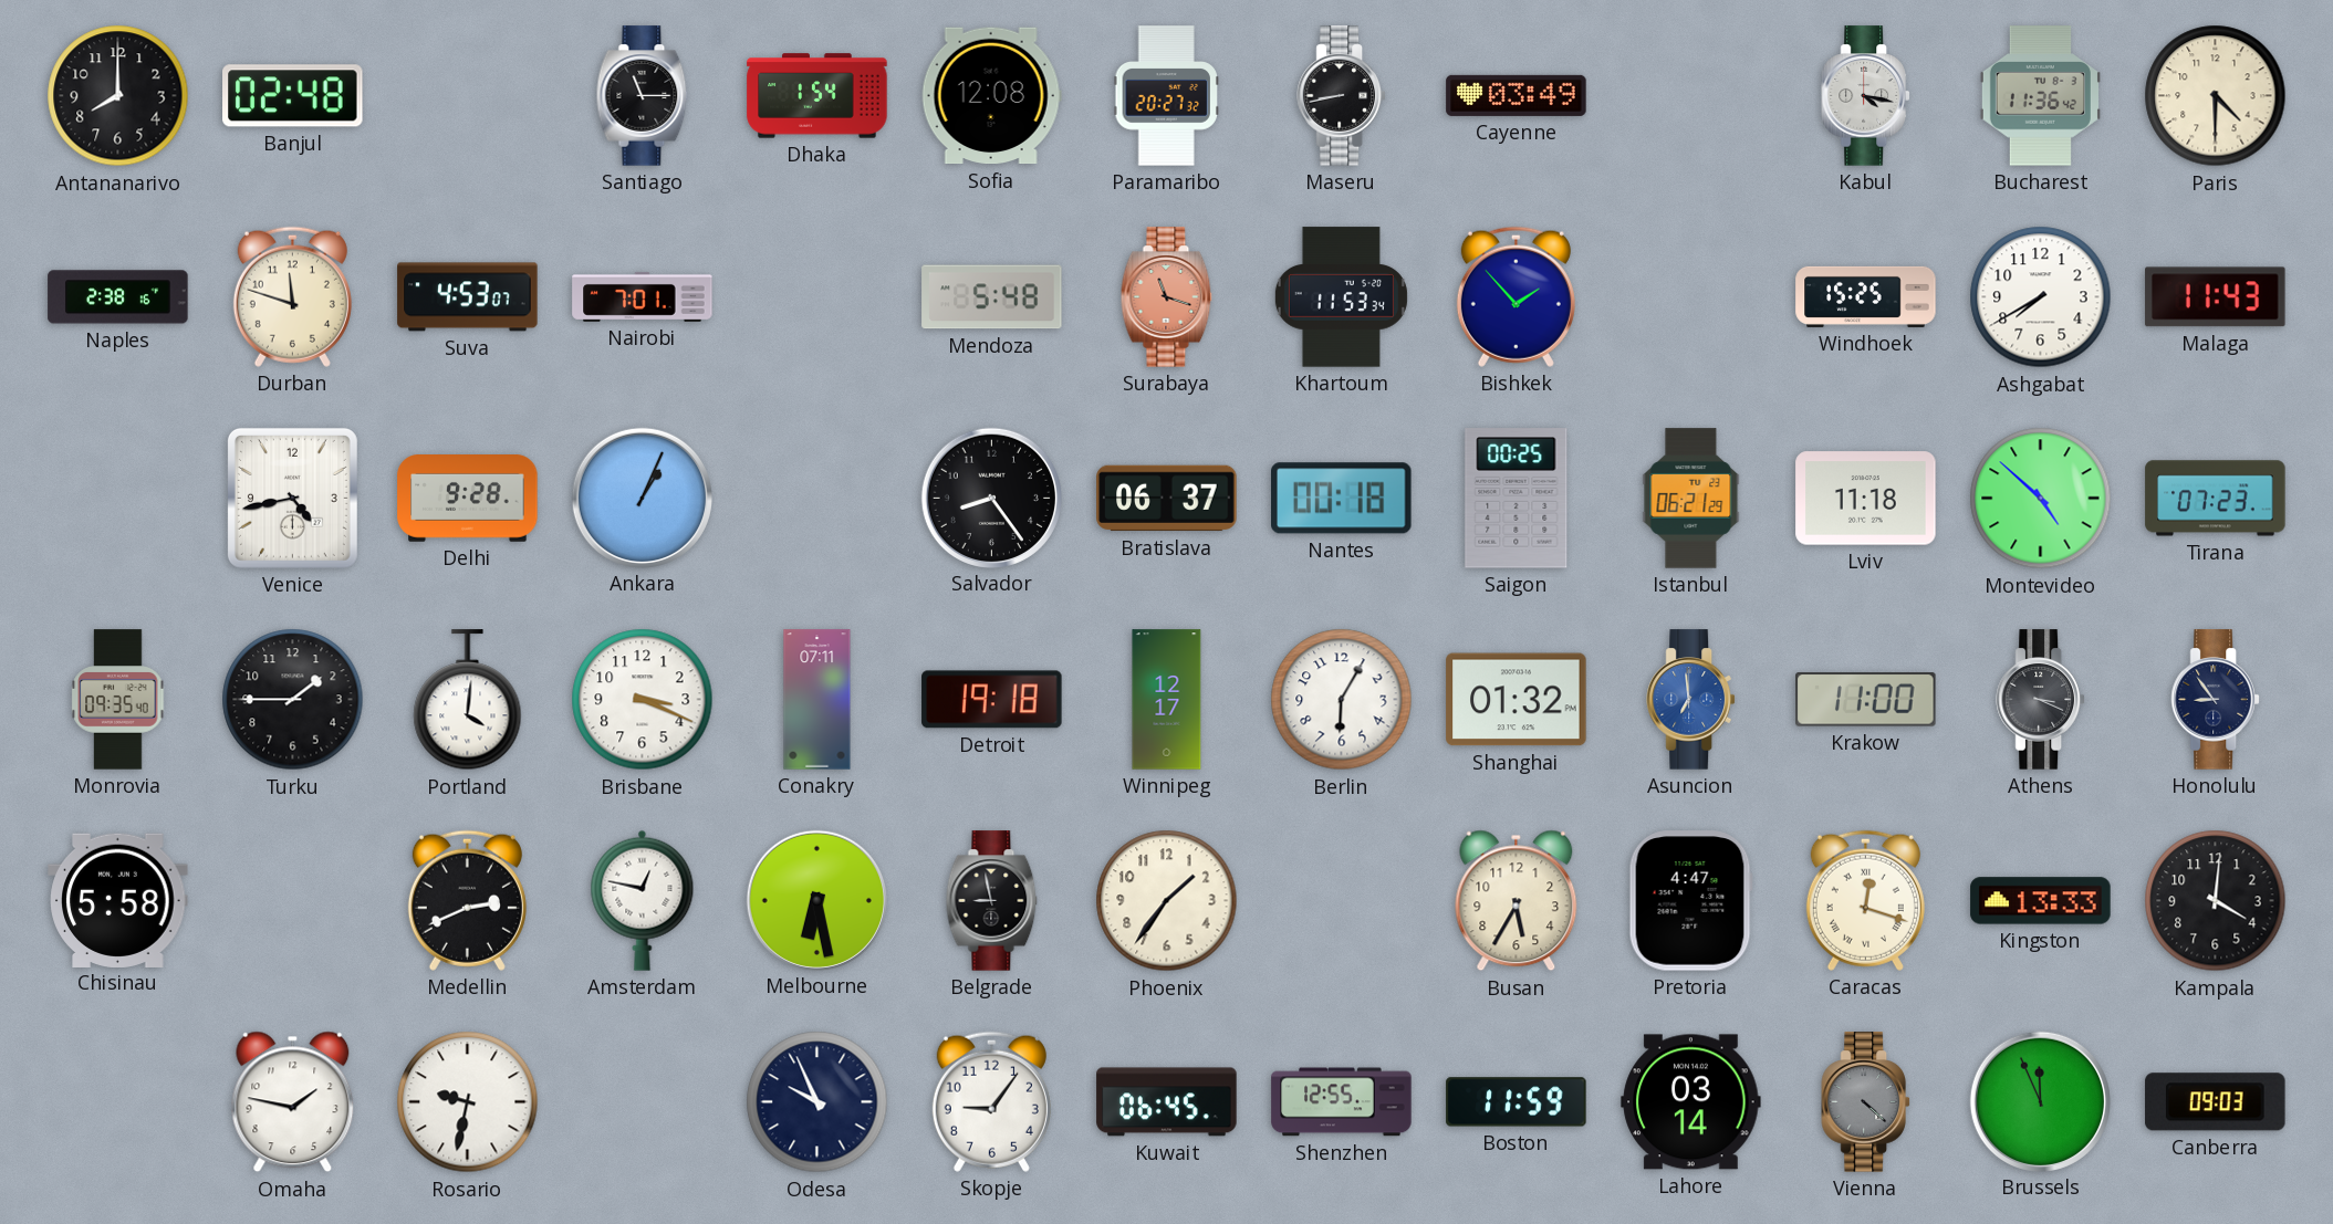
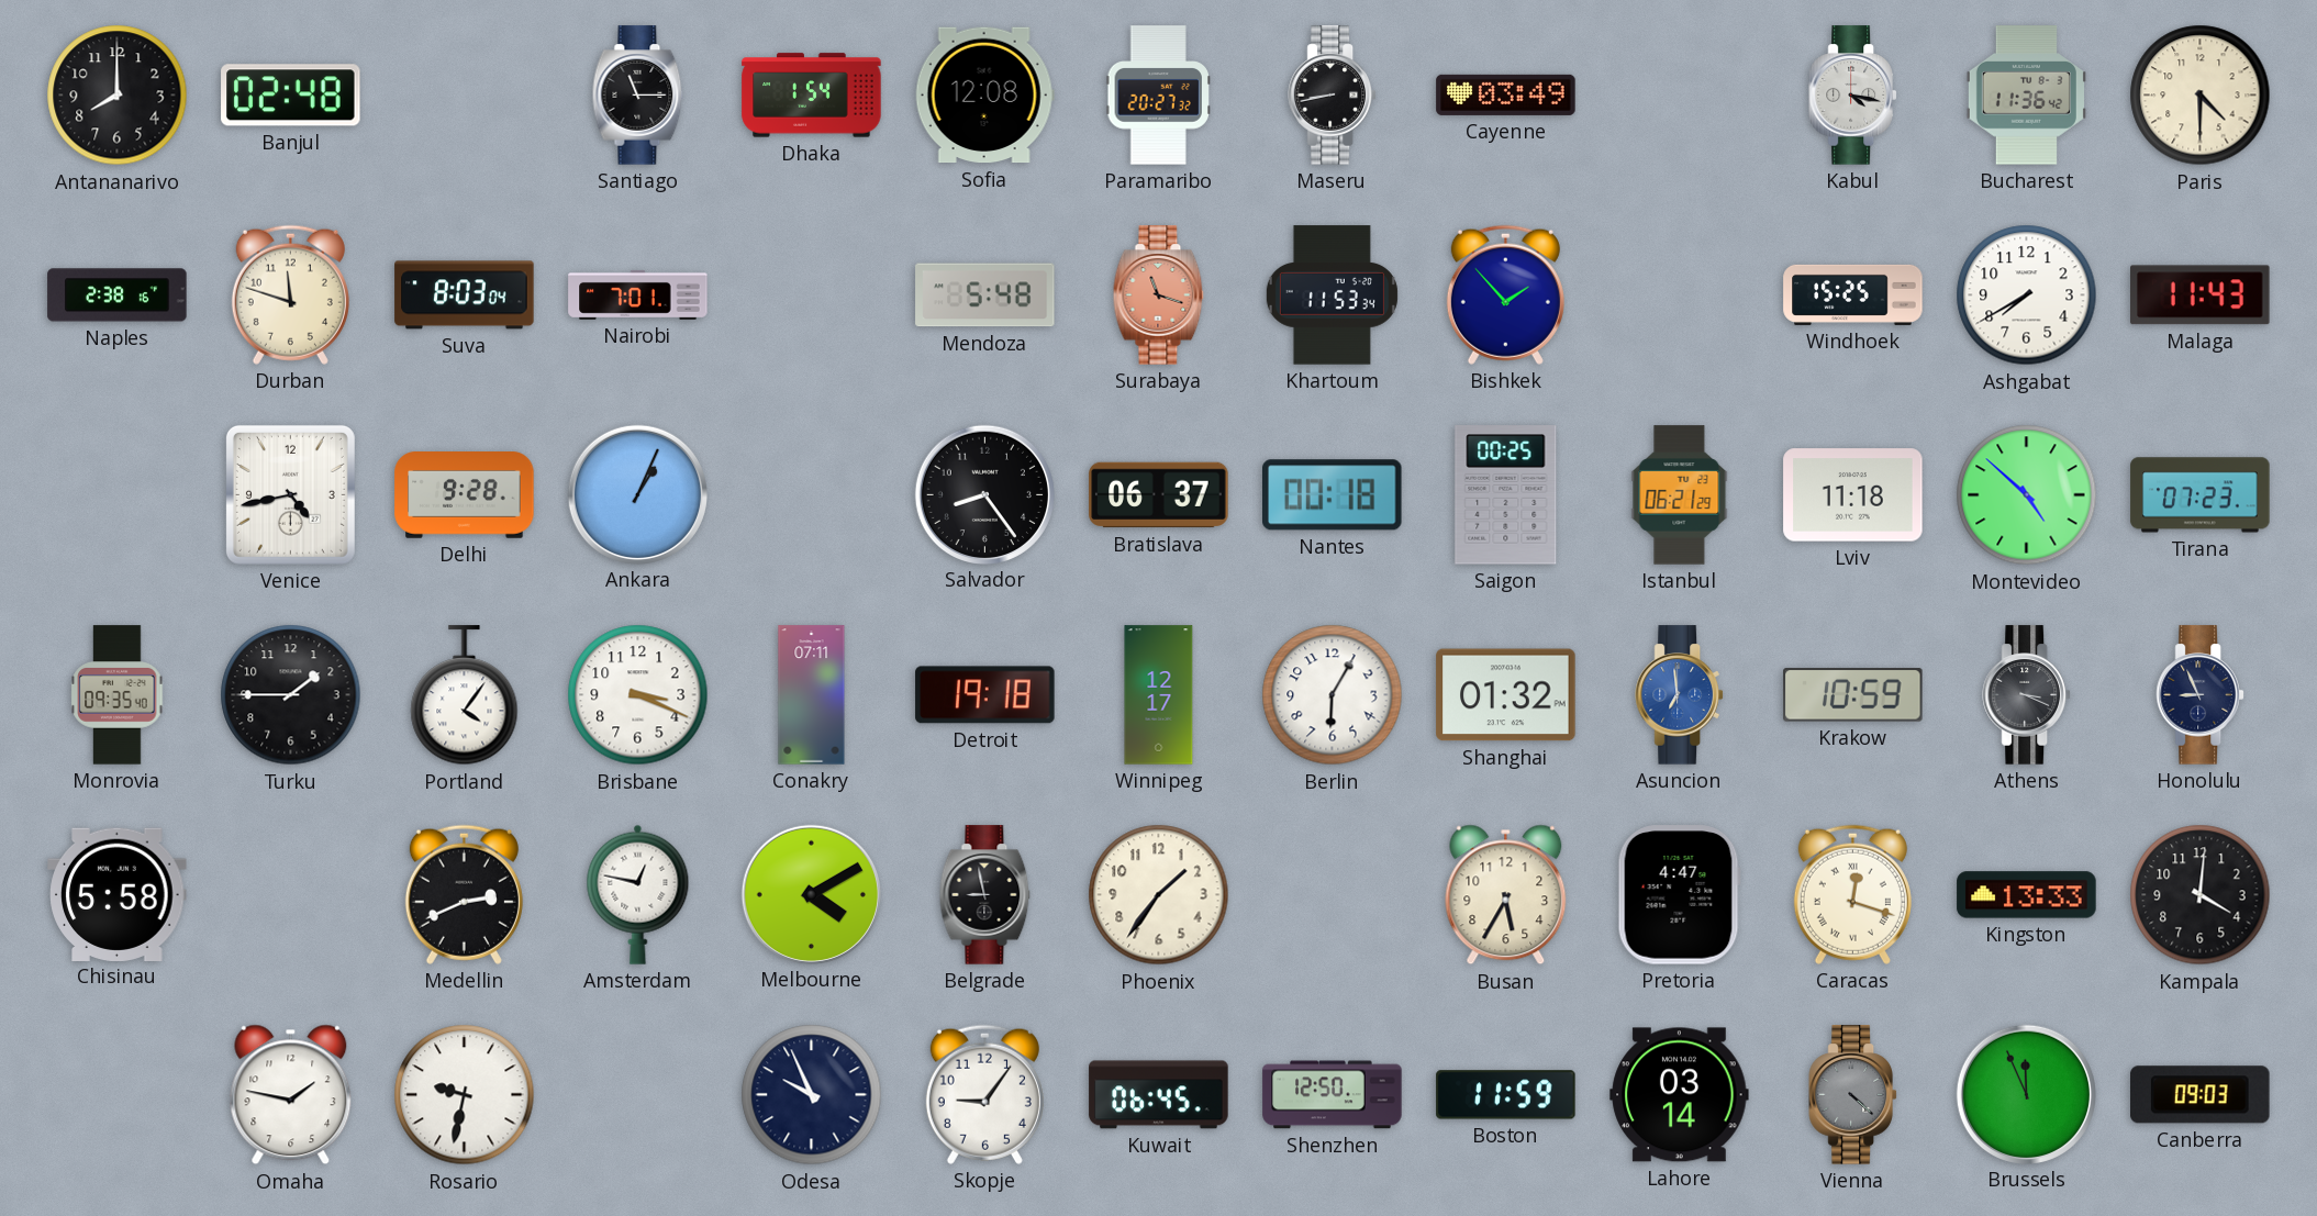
Suva: 4:53 -> 8:03
Portland: 4:01 -> 4:06
Krakow: 11:00 -> 10:59
Honolulu: 8:54 -> 8:56
Melbourne: 6:28 -> 4:10
Shenzhen: 12:55 -> 12:50
